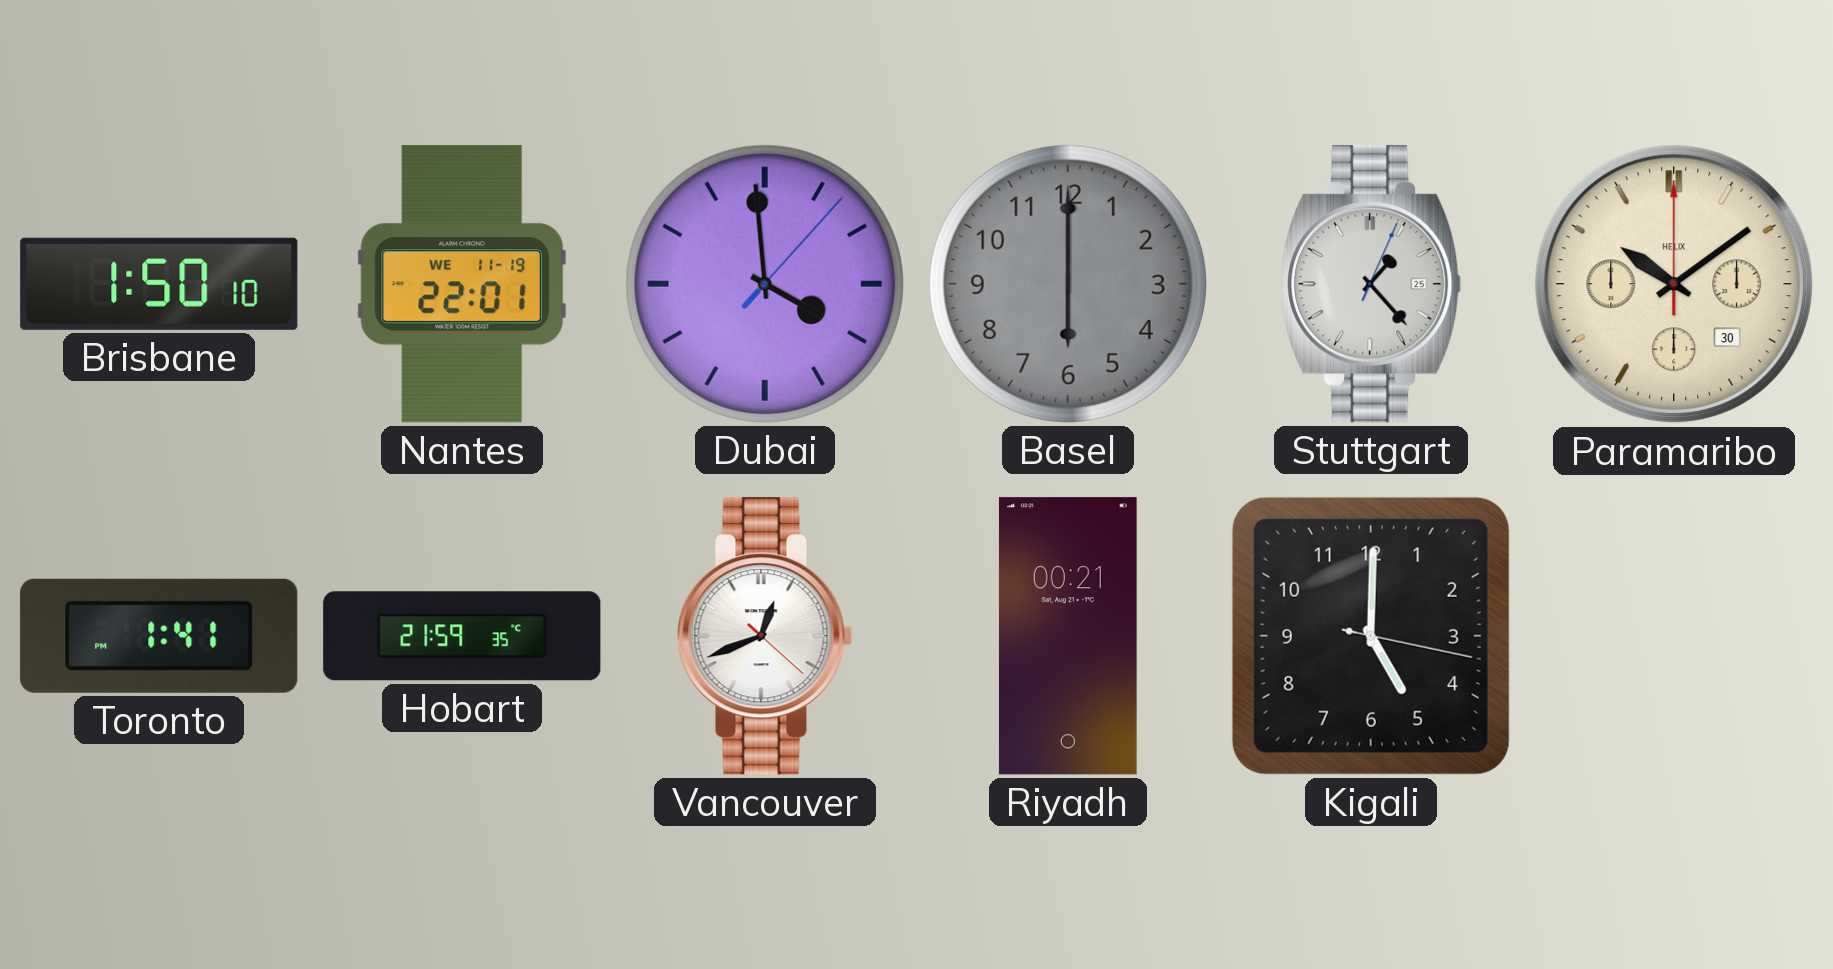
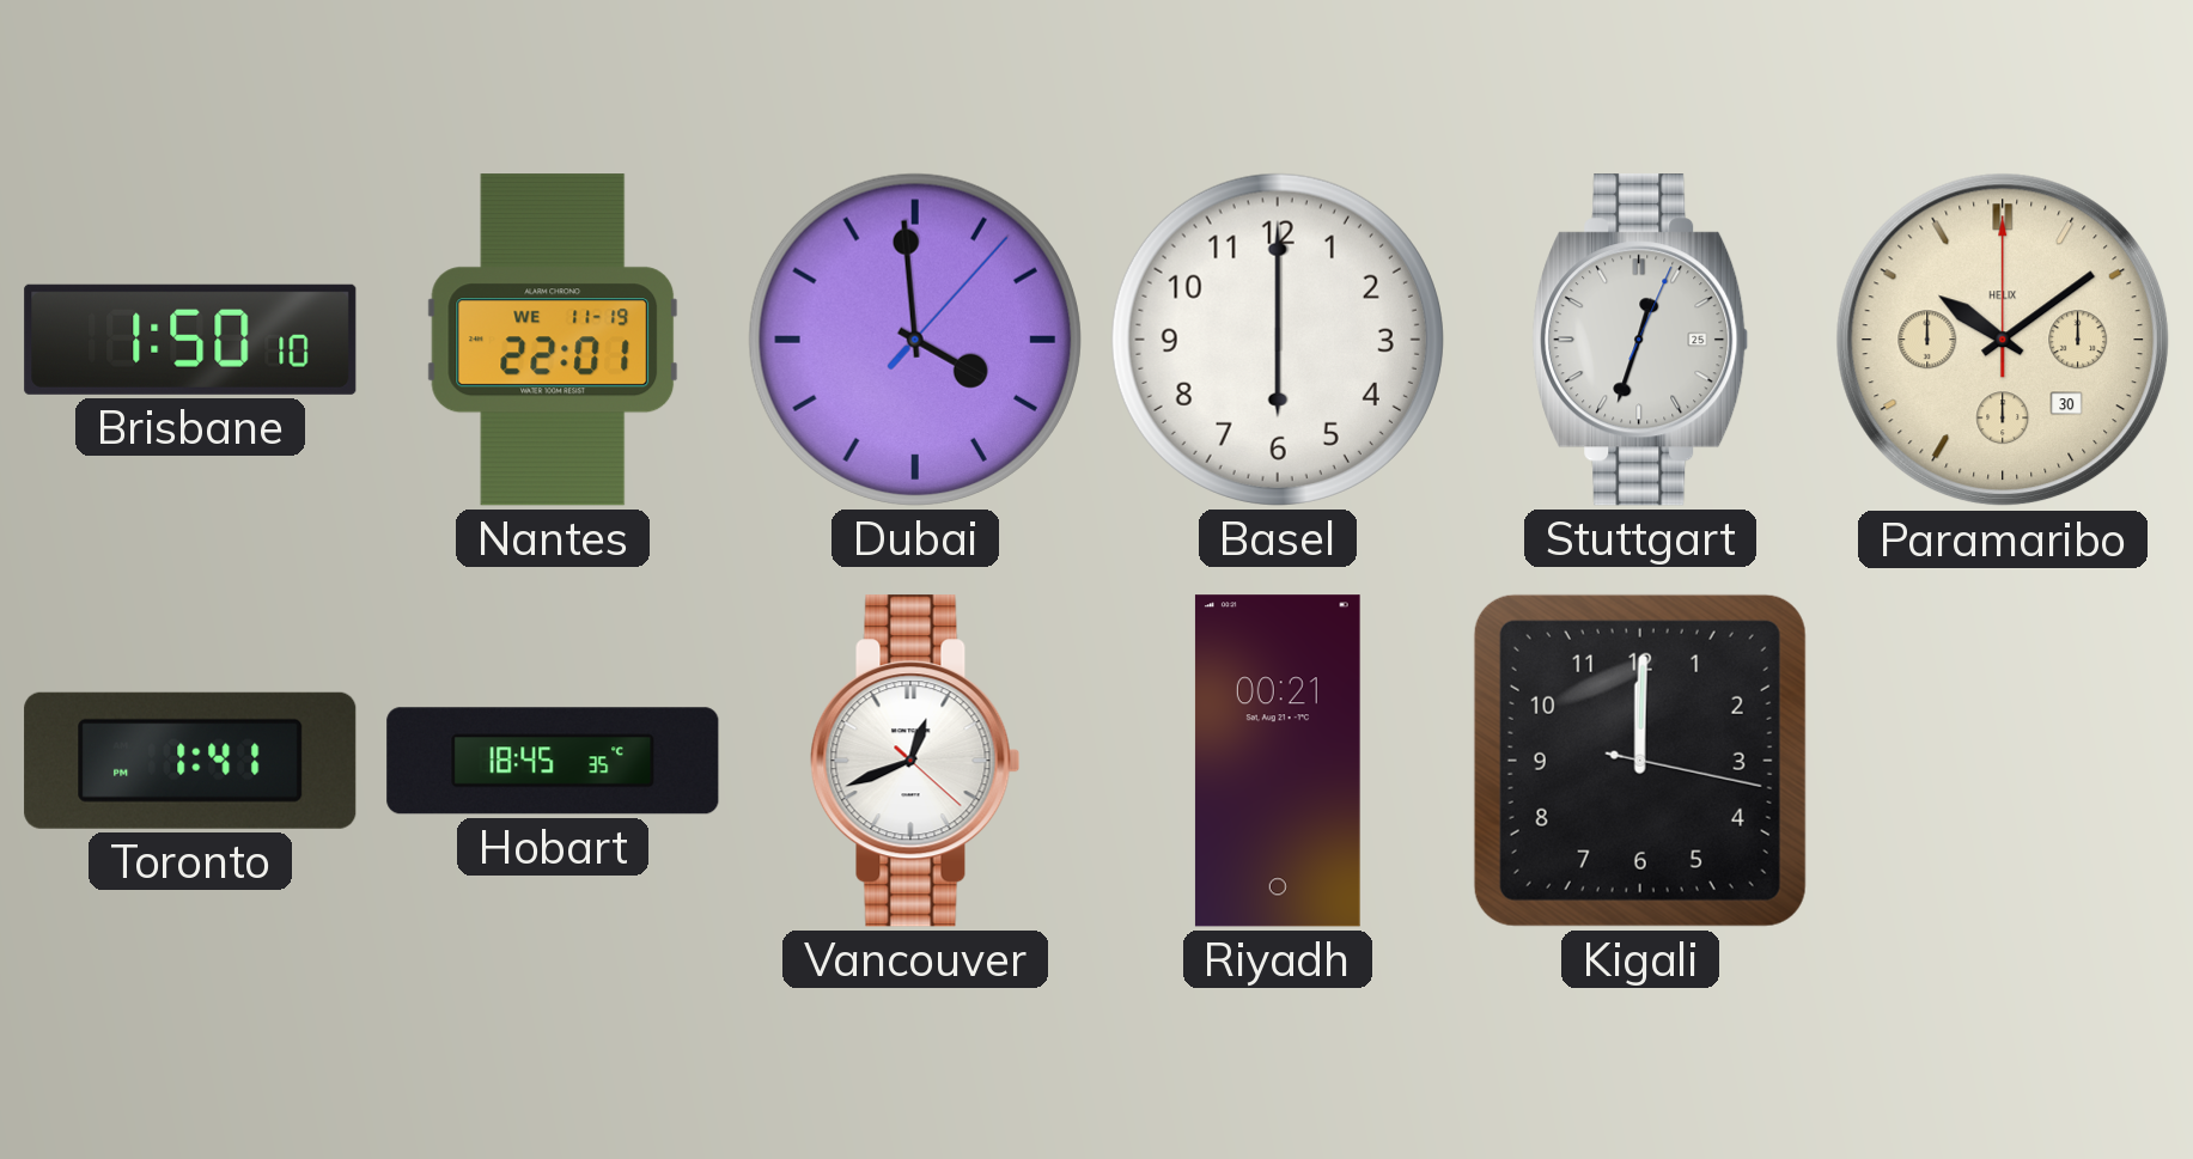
Basel dial: grey -> white
Stuttgart: 1:23 -> 12:33
Hobart: 21:59 -> 18:45
Kigali: 5:00 -> 12:00
